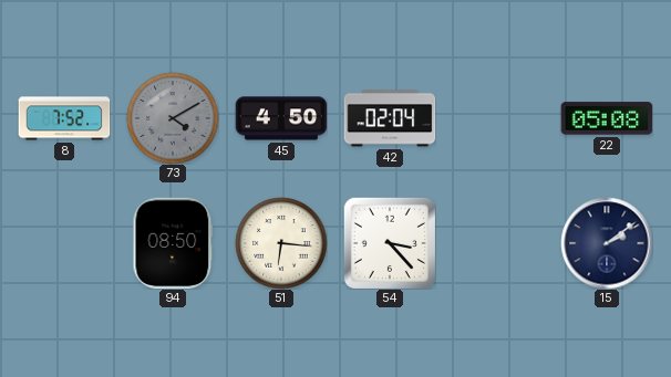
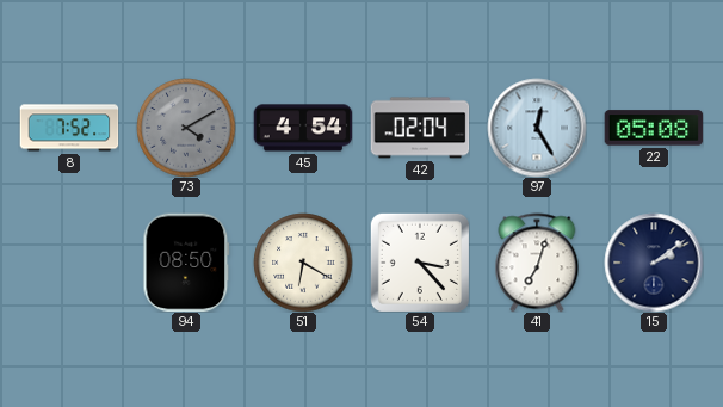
45: 4:50 -> 4:54
97: none -> 12:25
51: 6:16 -> 6:20
41: none -> 7:03
